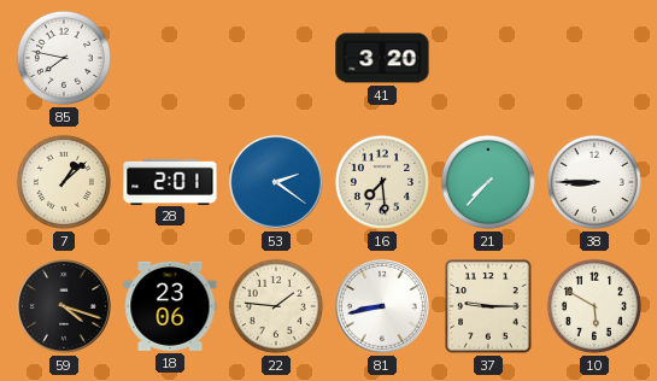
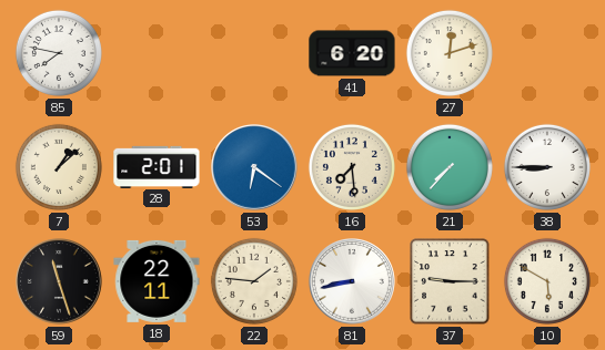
41: 3:20 -> 6:20
27: none -> 12:12
53: 2:21 -> 6:21
59: 4:18 -> 11:27
18: 23:06 -> 22:11
